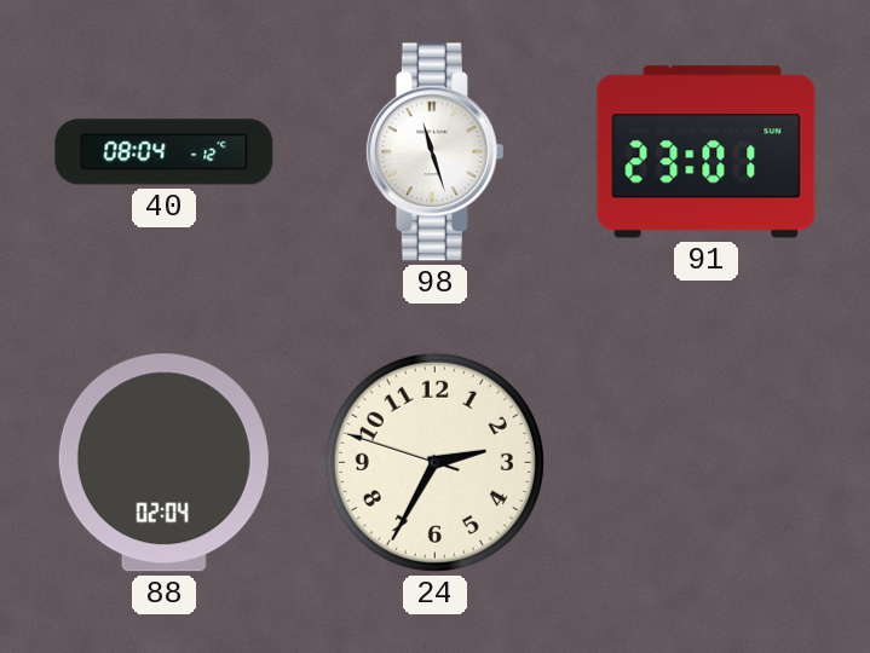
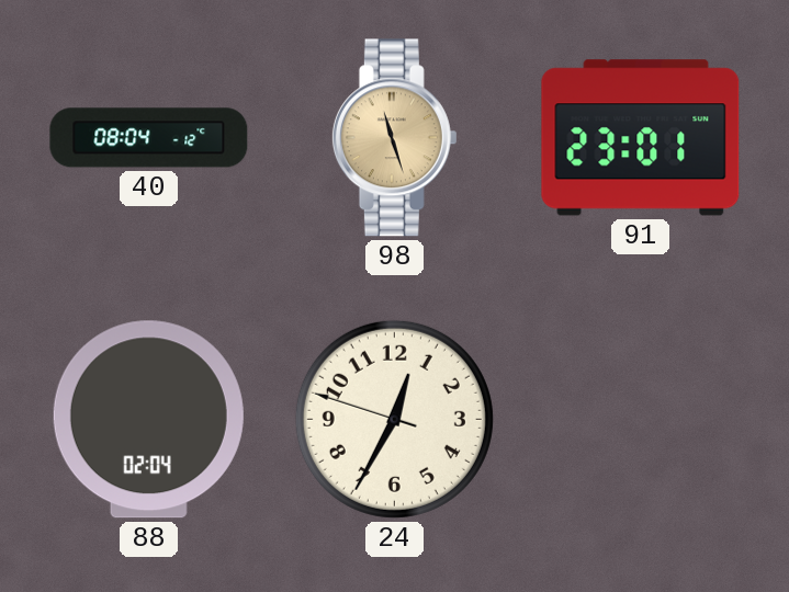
98 dial: white -> champagne
24: 2:34 -> 12:34
